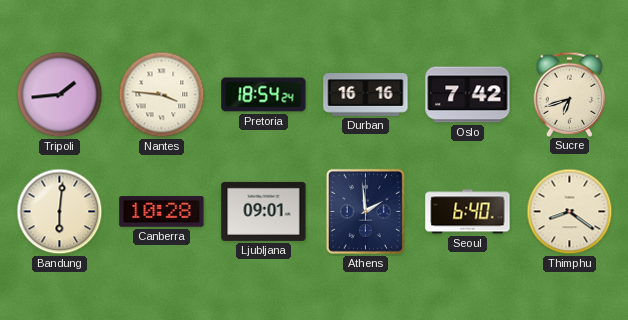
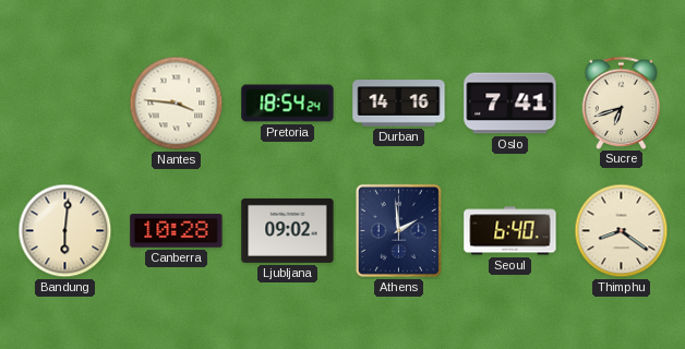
Tripoli: 1:44 -> none
Durban: 16:16 -> 14:16
Oslo: 7:42 -> 7:41
Ljubljana: 09:01 -> 09:02
